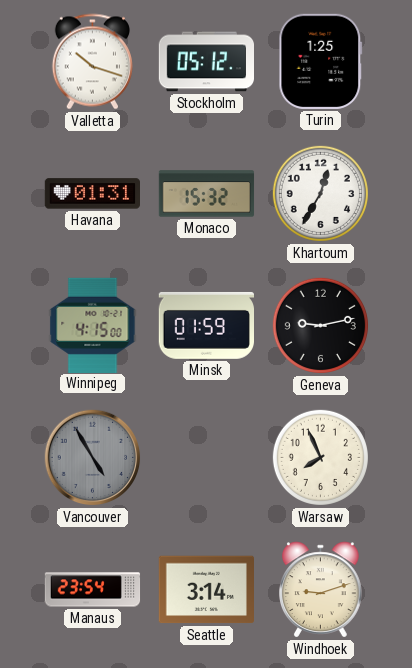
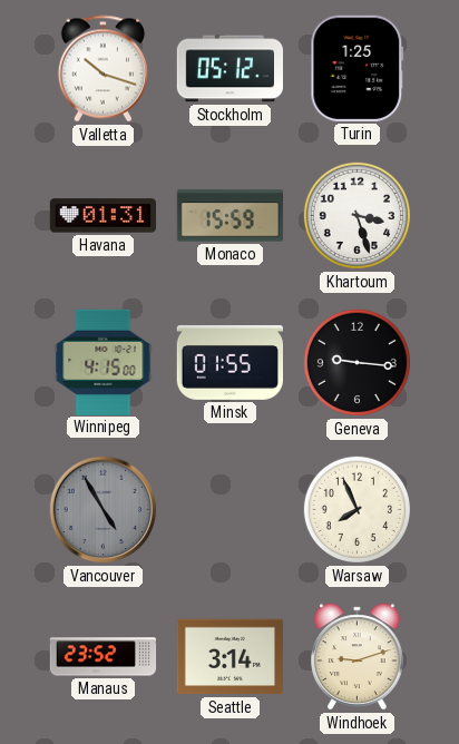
Monaco: 15:32 -> 15:59
Khartoum: 12:35 -> 3:27
Minsk: 01:59 -> 01:55
Geneva: 9:13 -> 9:16
Manaus: 23:54 -> 23:52
